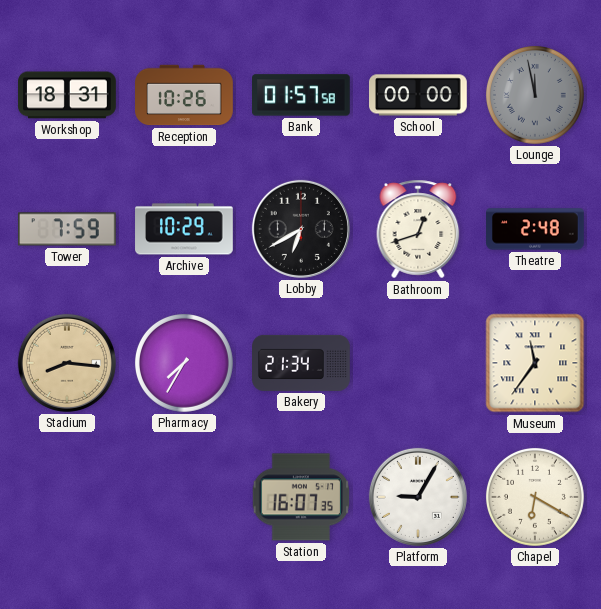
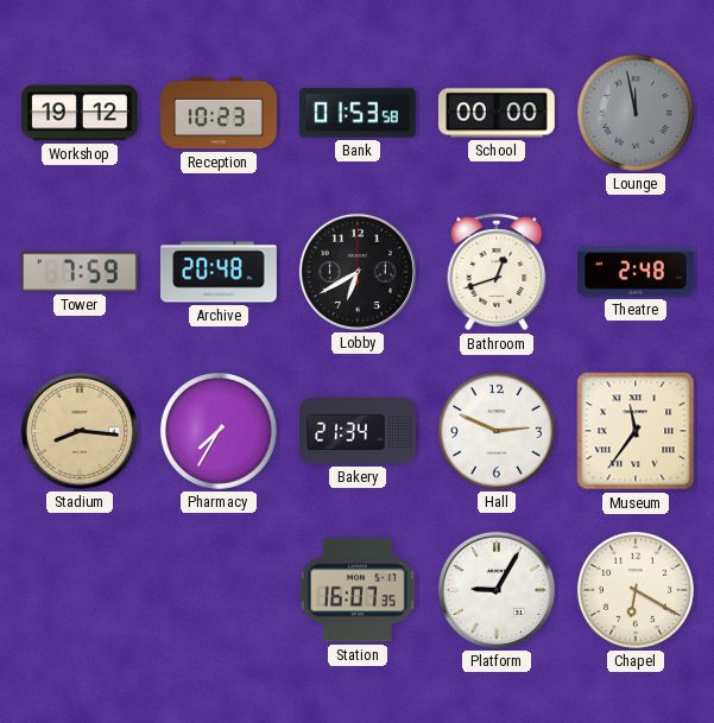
Workshop: 18:31 -> 19:12
Reception: 10:26 -> 10:23
Bank: 01:57 -> 01:53
Archive: 10:29 -> 20:48
Hall: none -> 2:49
